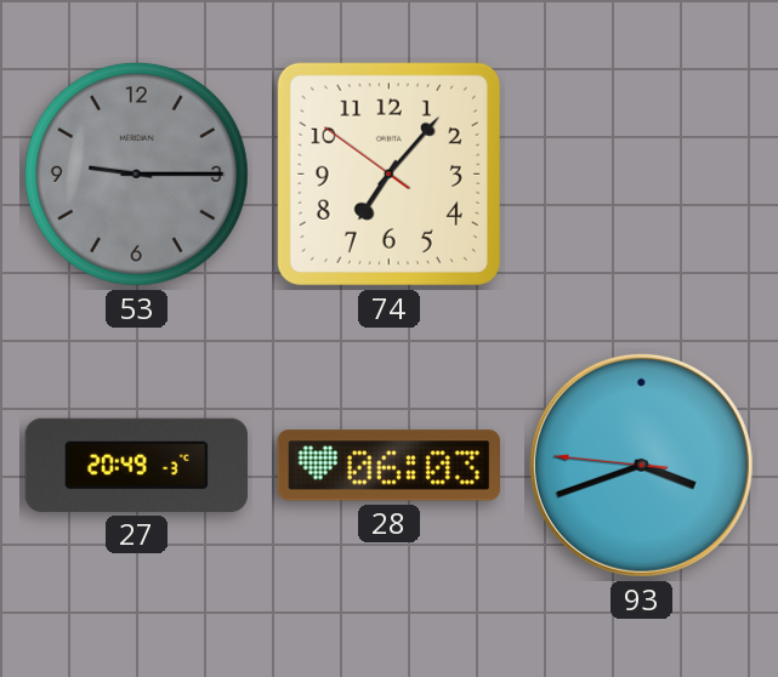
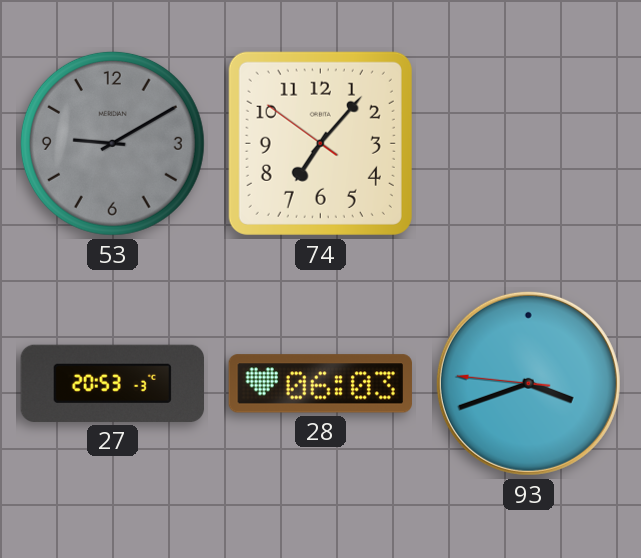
53: 9:15 -> 9:10
27: 20:49 -> 20:53
